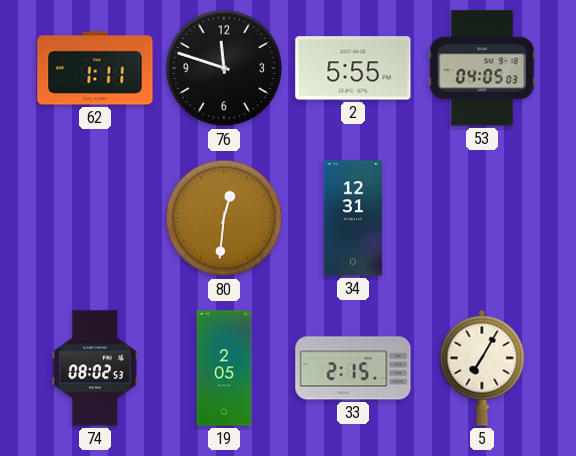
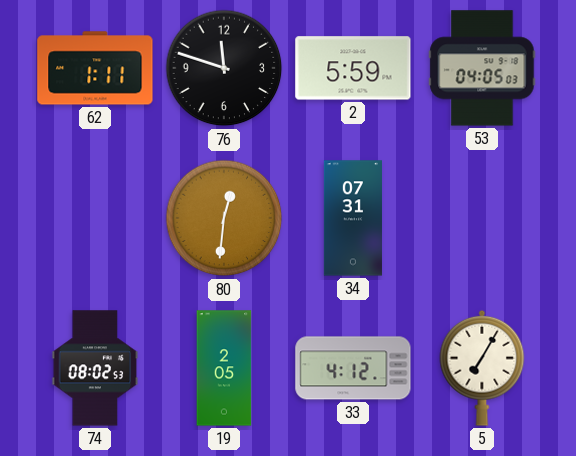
2: 5:55 -> 5:59
34: 12:31 -> 07:31
33: 2:15 -> 4:12
